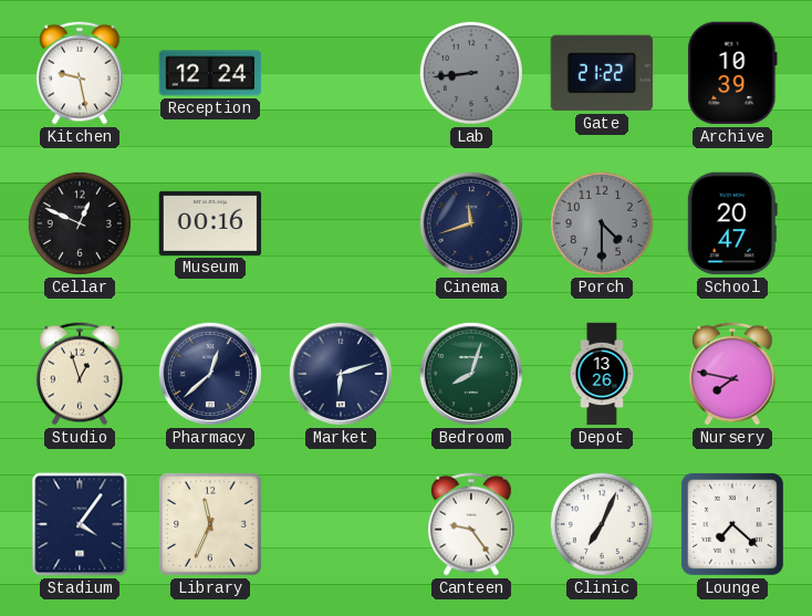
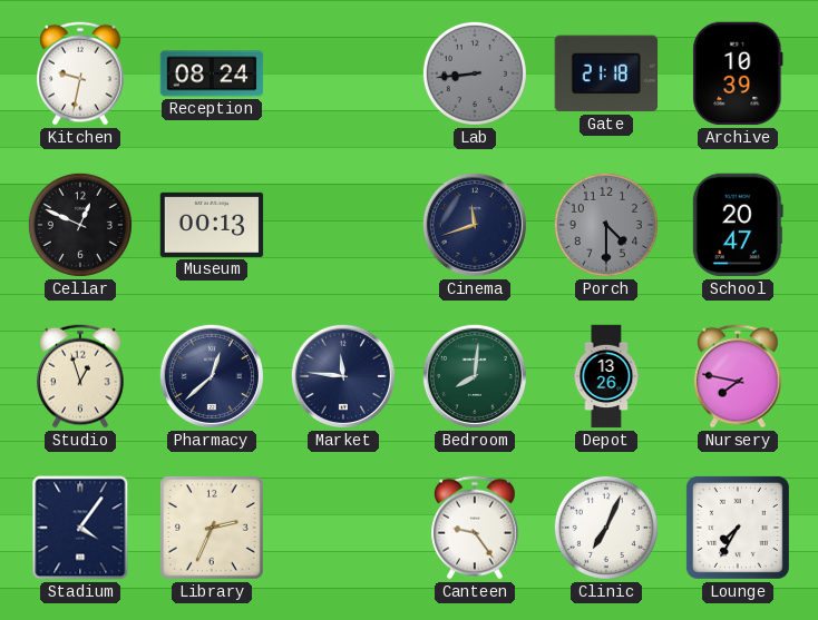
Kitchen: 9:28 -> 9:32
Reception: 12:24 -> 08:24
Gate: 21:22 -> 21:18
Museum: 00:16 -> 00:13
Market: 6:12 -> 11:46
Bedroom: 8:03 -> 8:01
Library: 11:34 -> 2:34
Lounge: 7:22 -> 7:35
